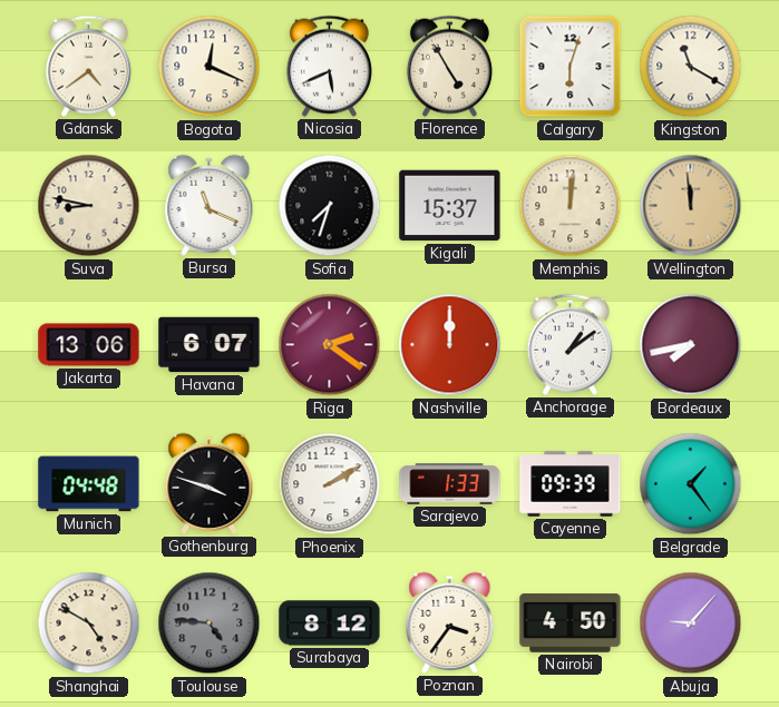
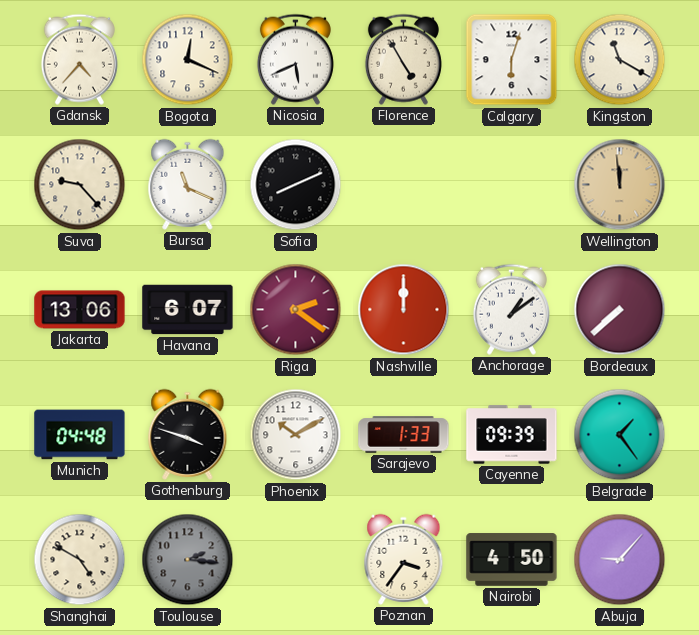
Gdansk: 4:39 -> 4:37
Suva: 8:47 -> 9:23
Sofia: 7:33 -> 8:11
Kigali: 15:37 -> none
Memphis: 12:01 -> none
Bordeaux: 7:43 -> 7:38
Phoenix: 2:10 -> 10:10
Toulouse: 4:46 -> 2:16
Surabaya: 8:12 -> none
